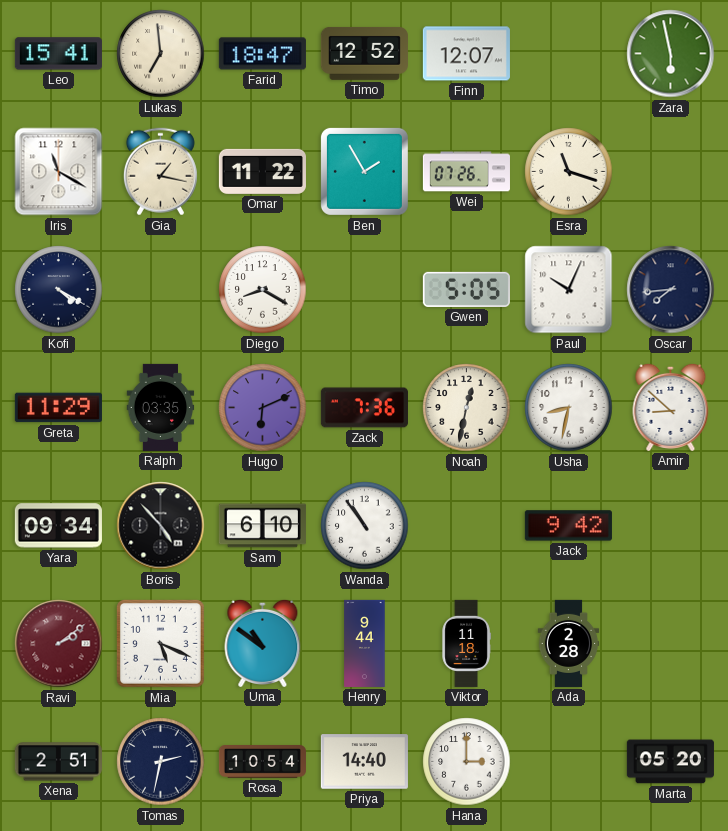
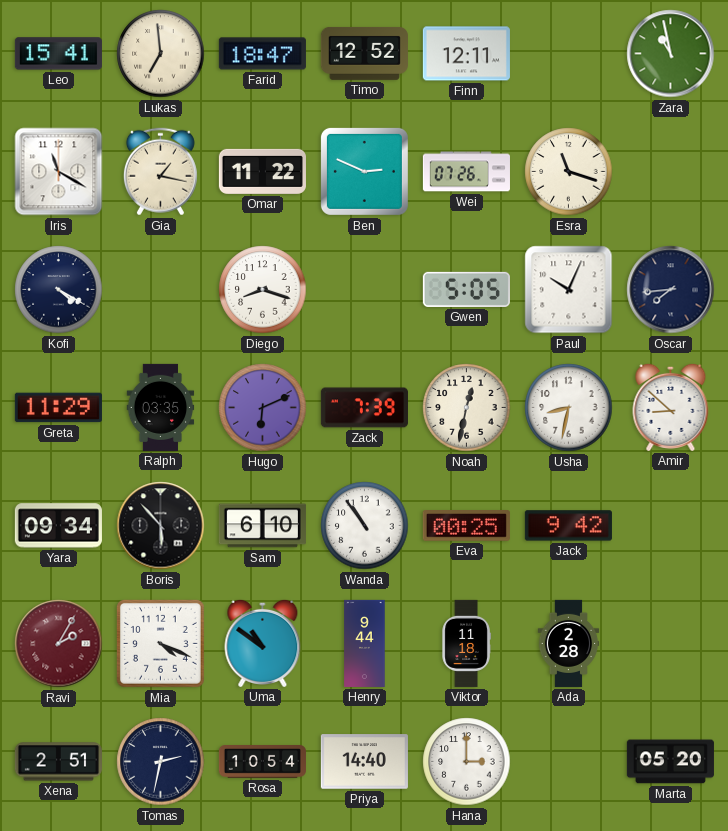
Finn: 12:07 -> 12:11
Zara: 5:58 -> 10:58
Ben: 1:55 -> 2:49
Diego: 8:20 -> 8:18
Zack: 7:36 -> 7:39
Boris: 4:53 -> 5:53
Eva: none -> 00:25
Ravi: 2:09 -> 2:05
Mia: 5:19 -> 4:19
